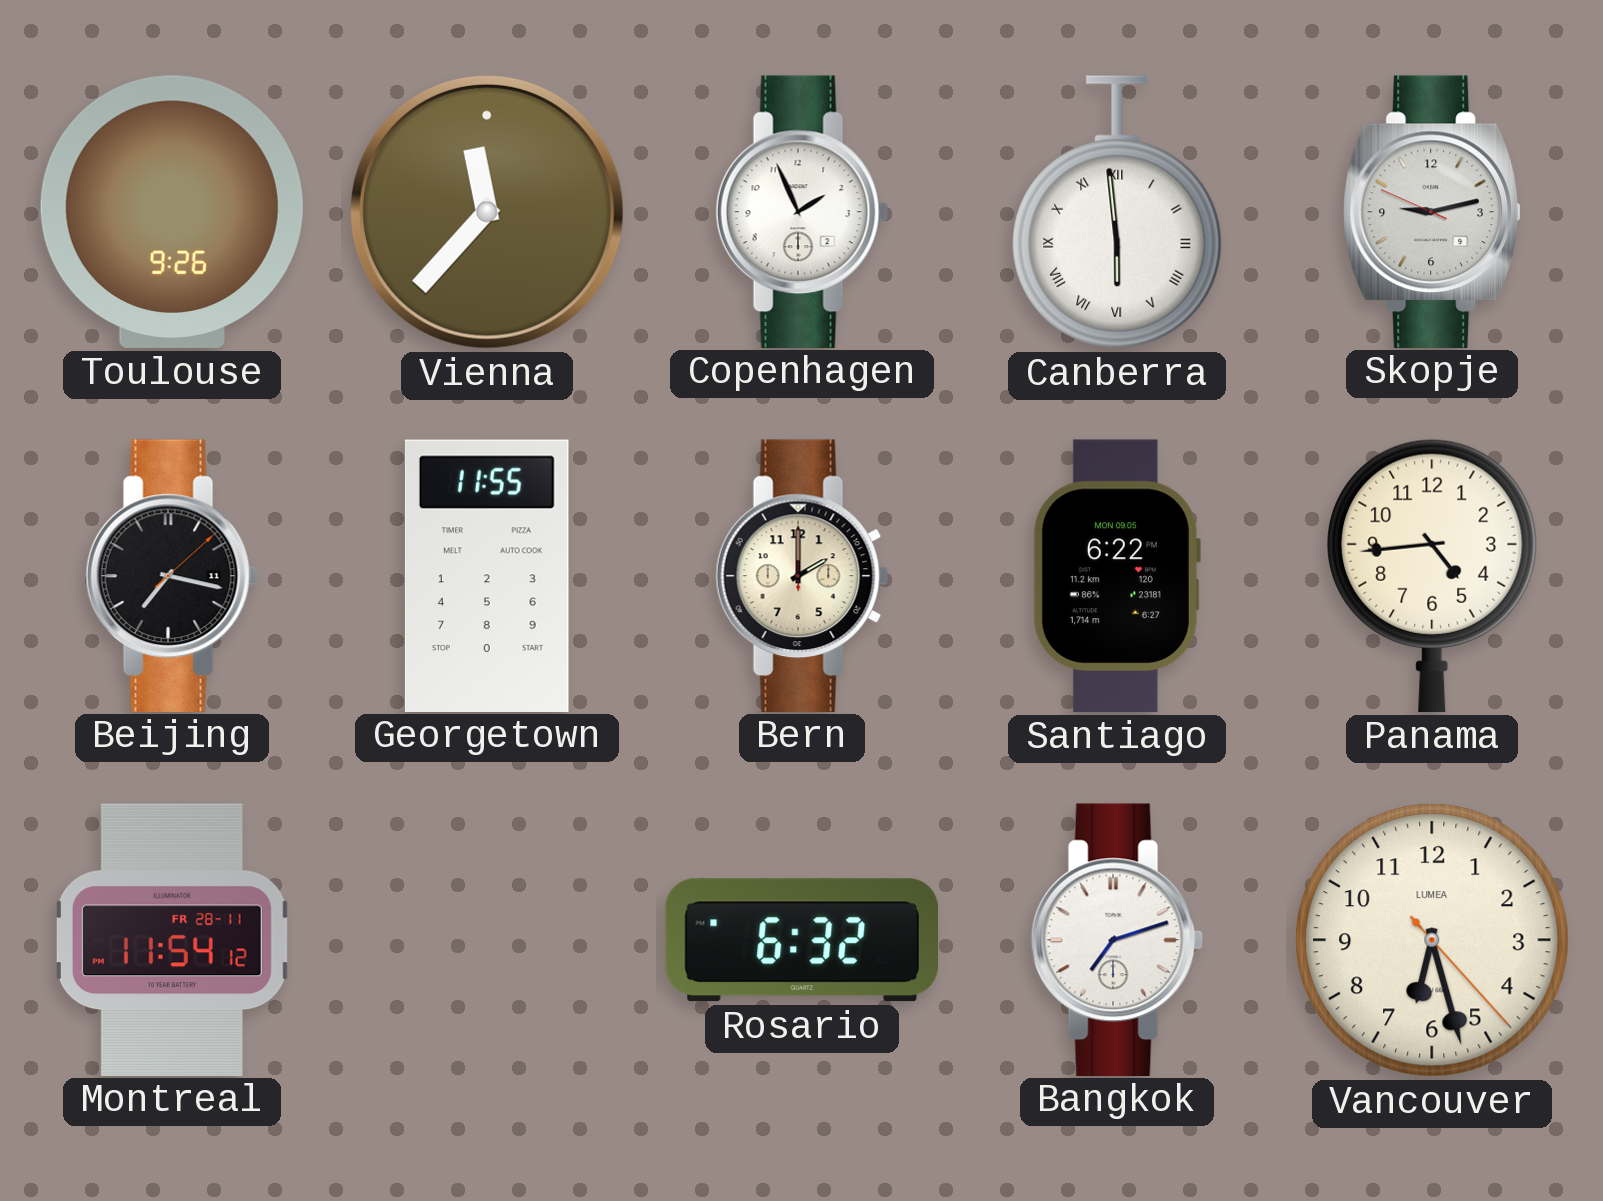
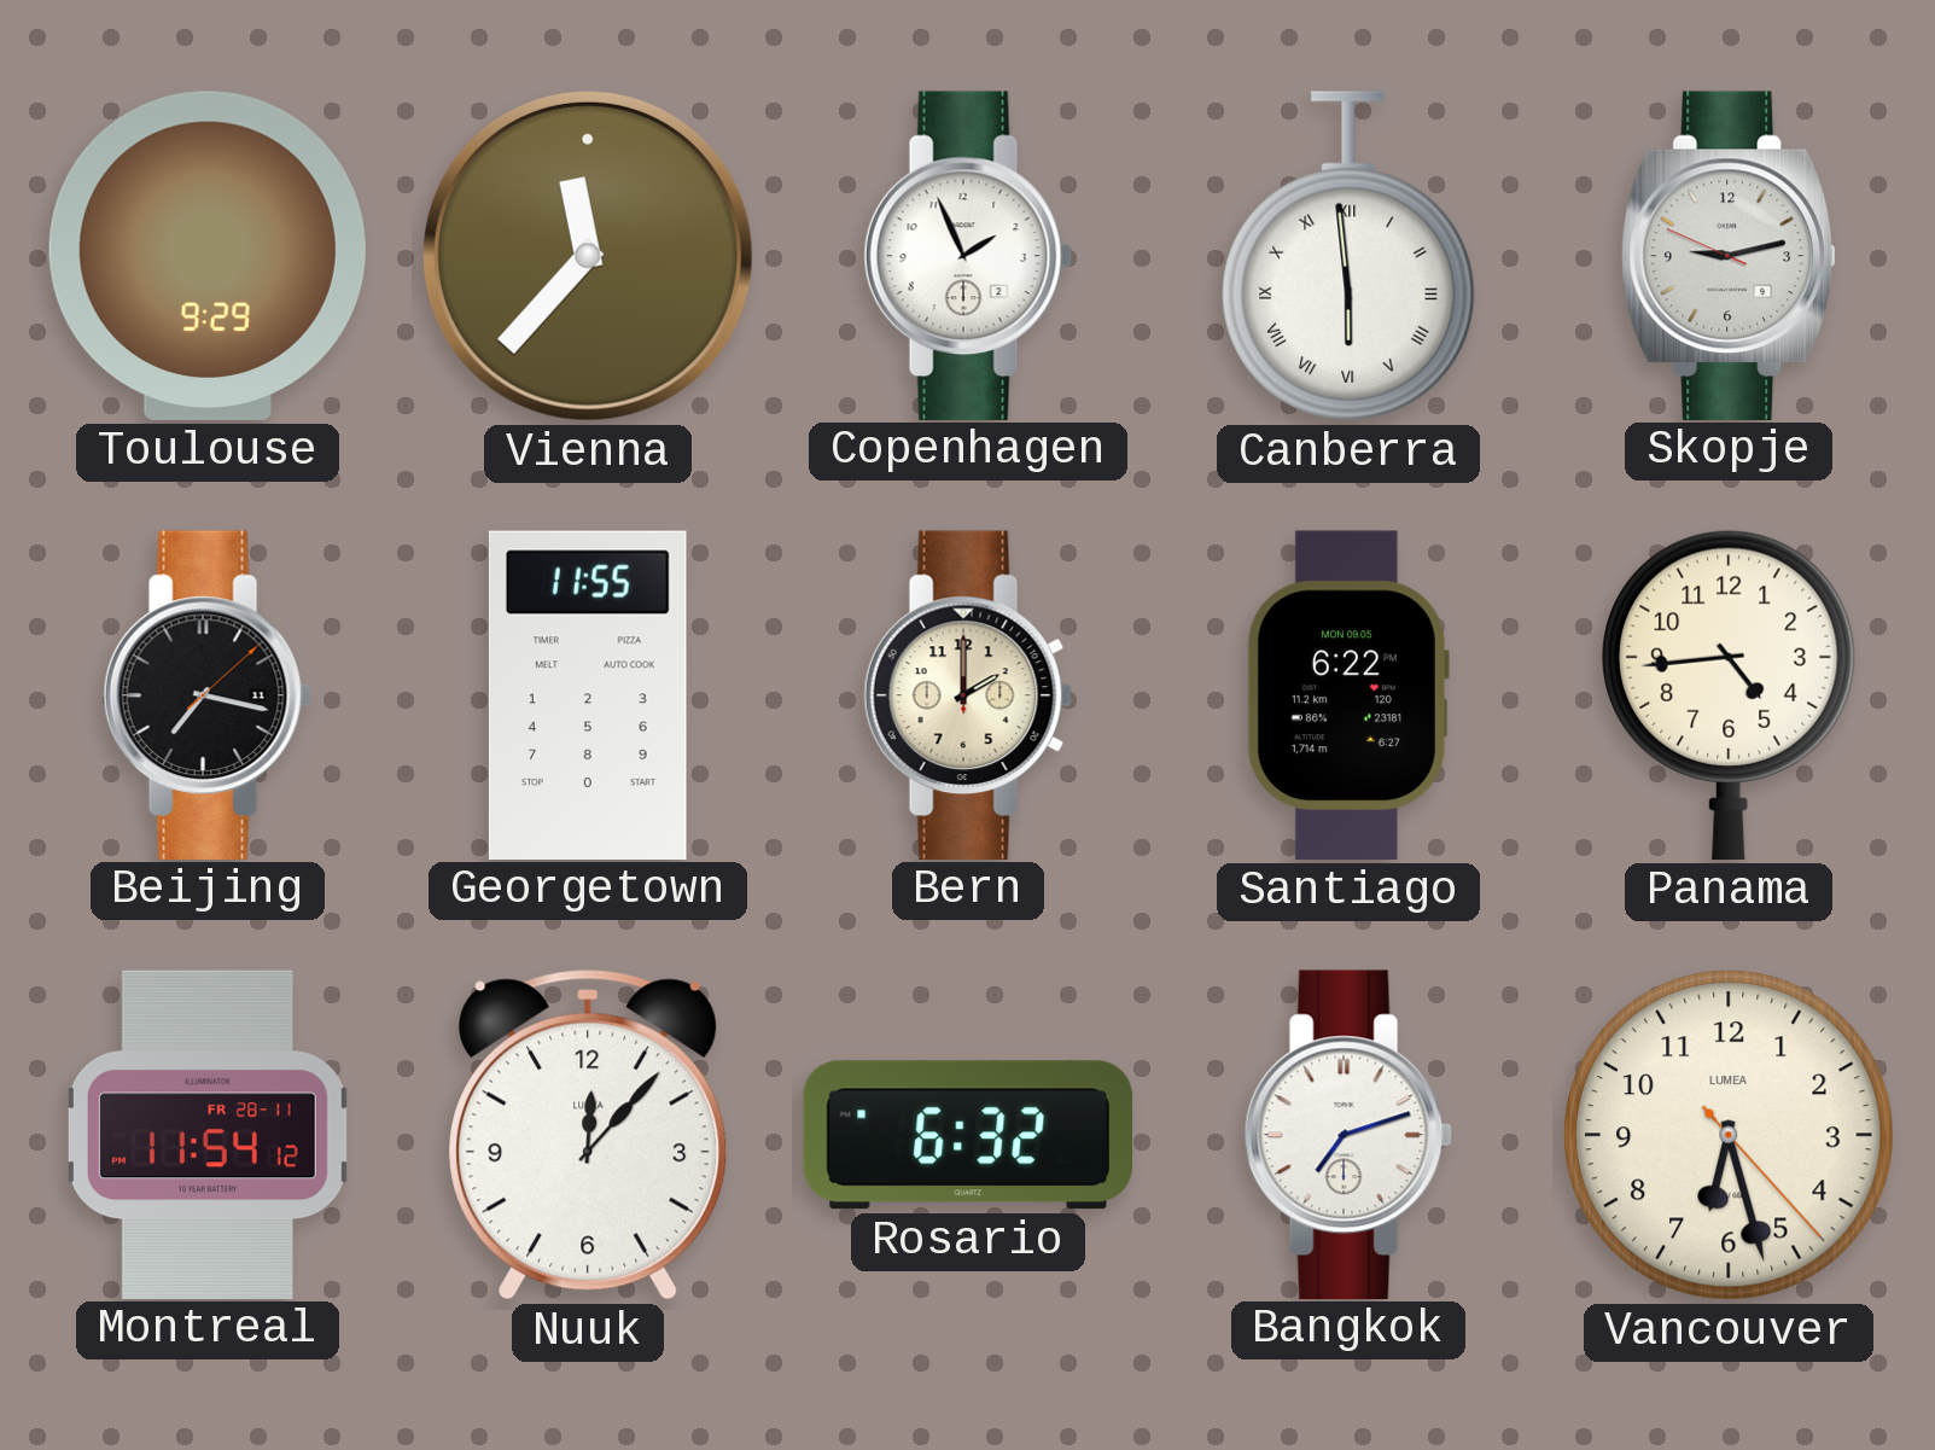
Toulouse: 9:26 -> 9:29
Nuuk: none -> 12:07
